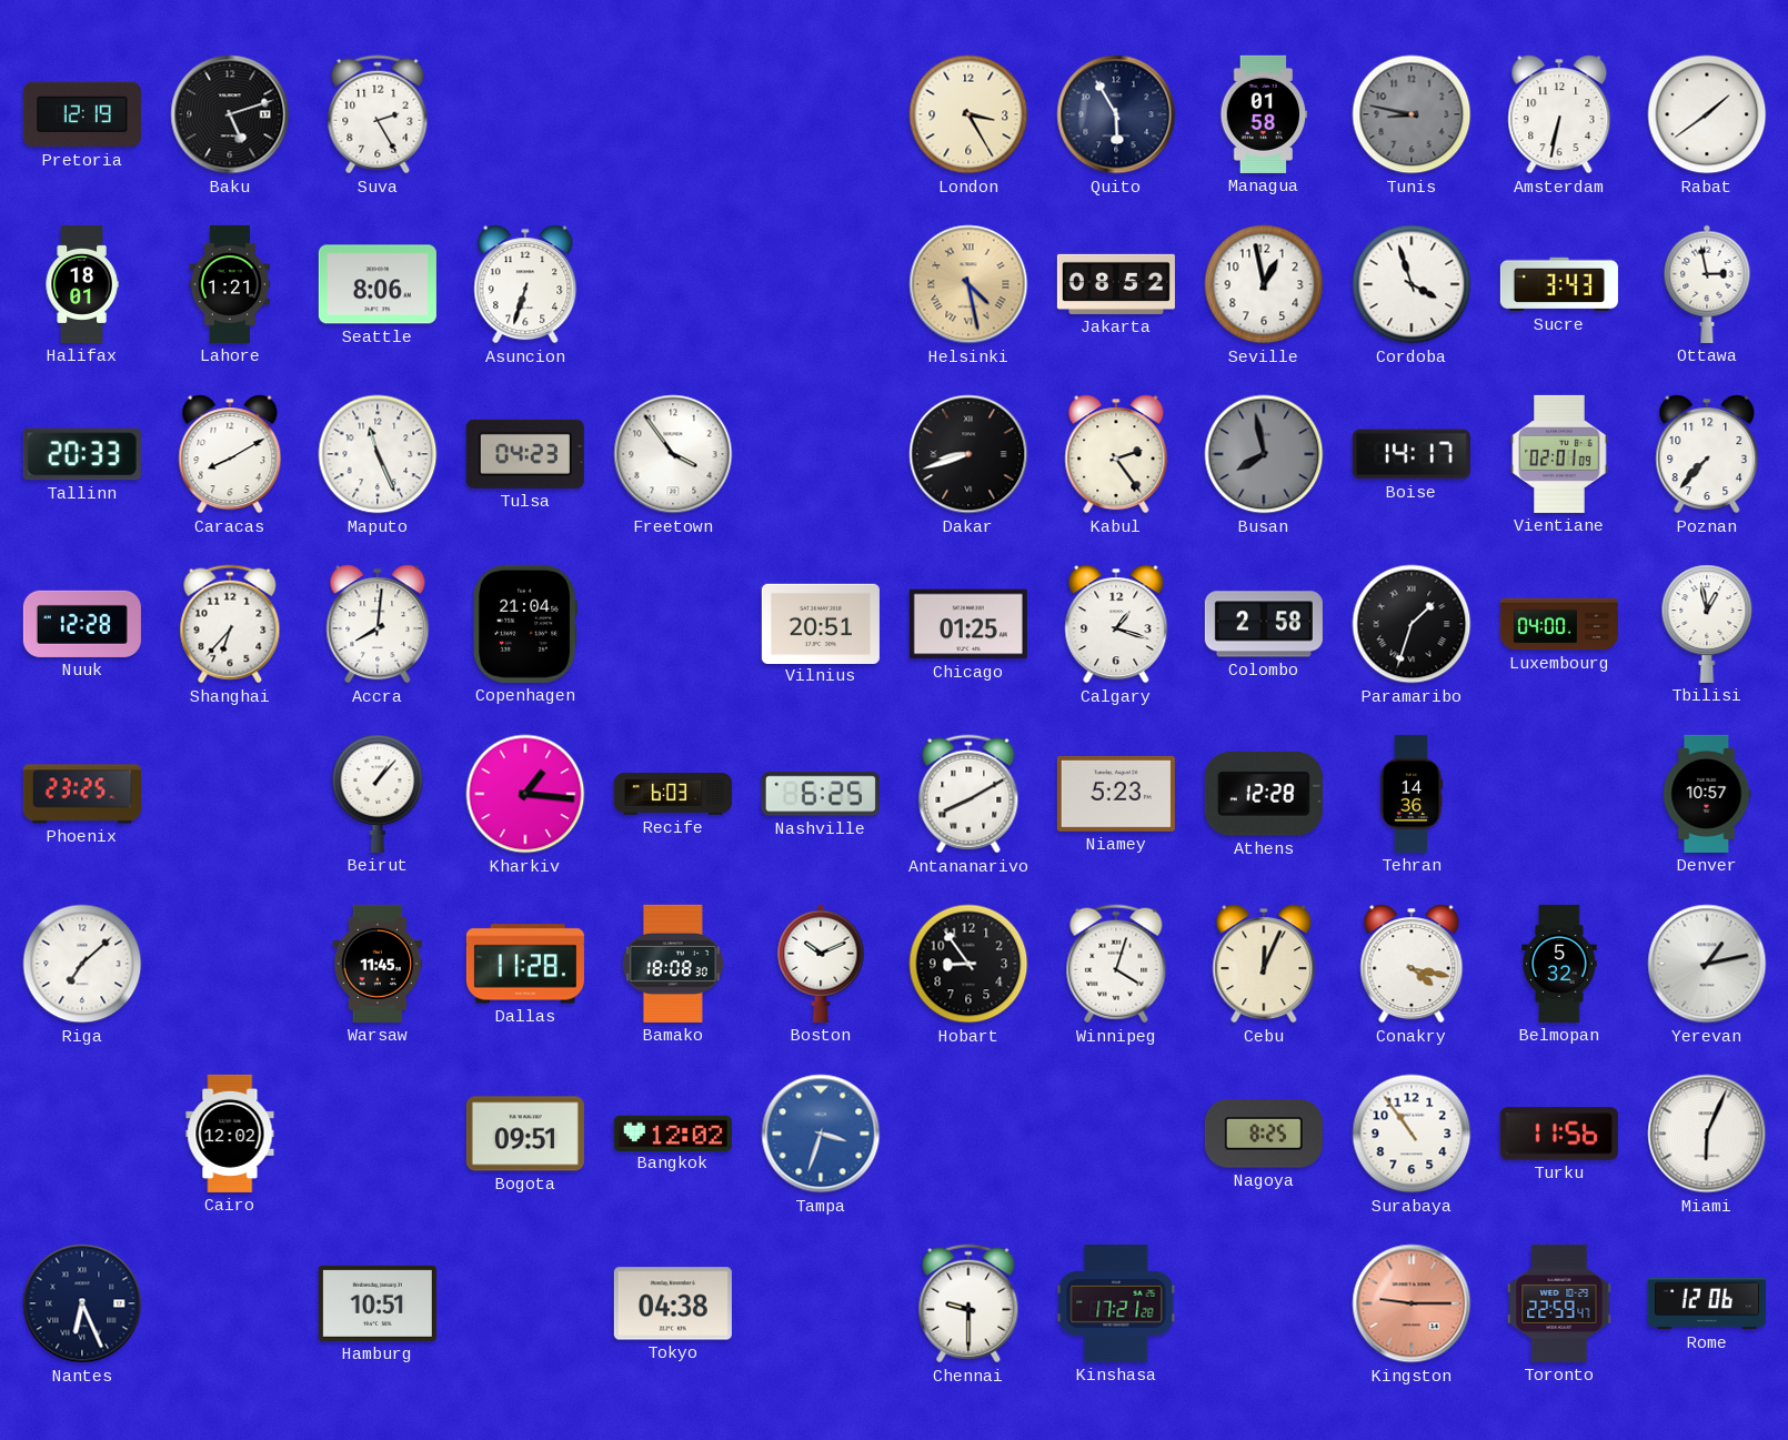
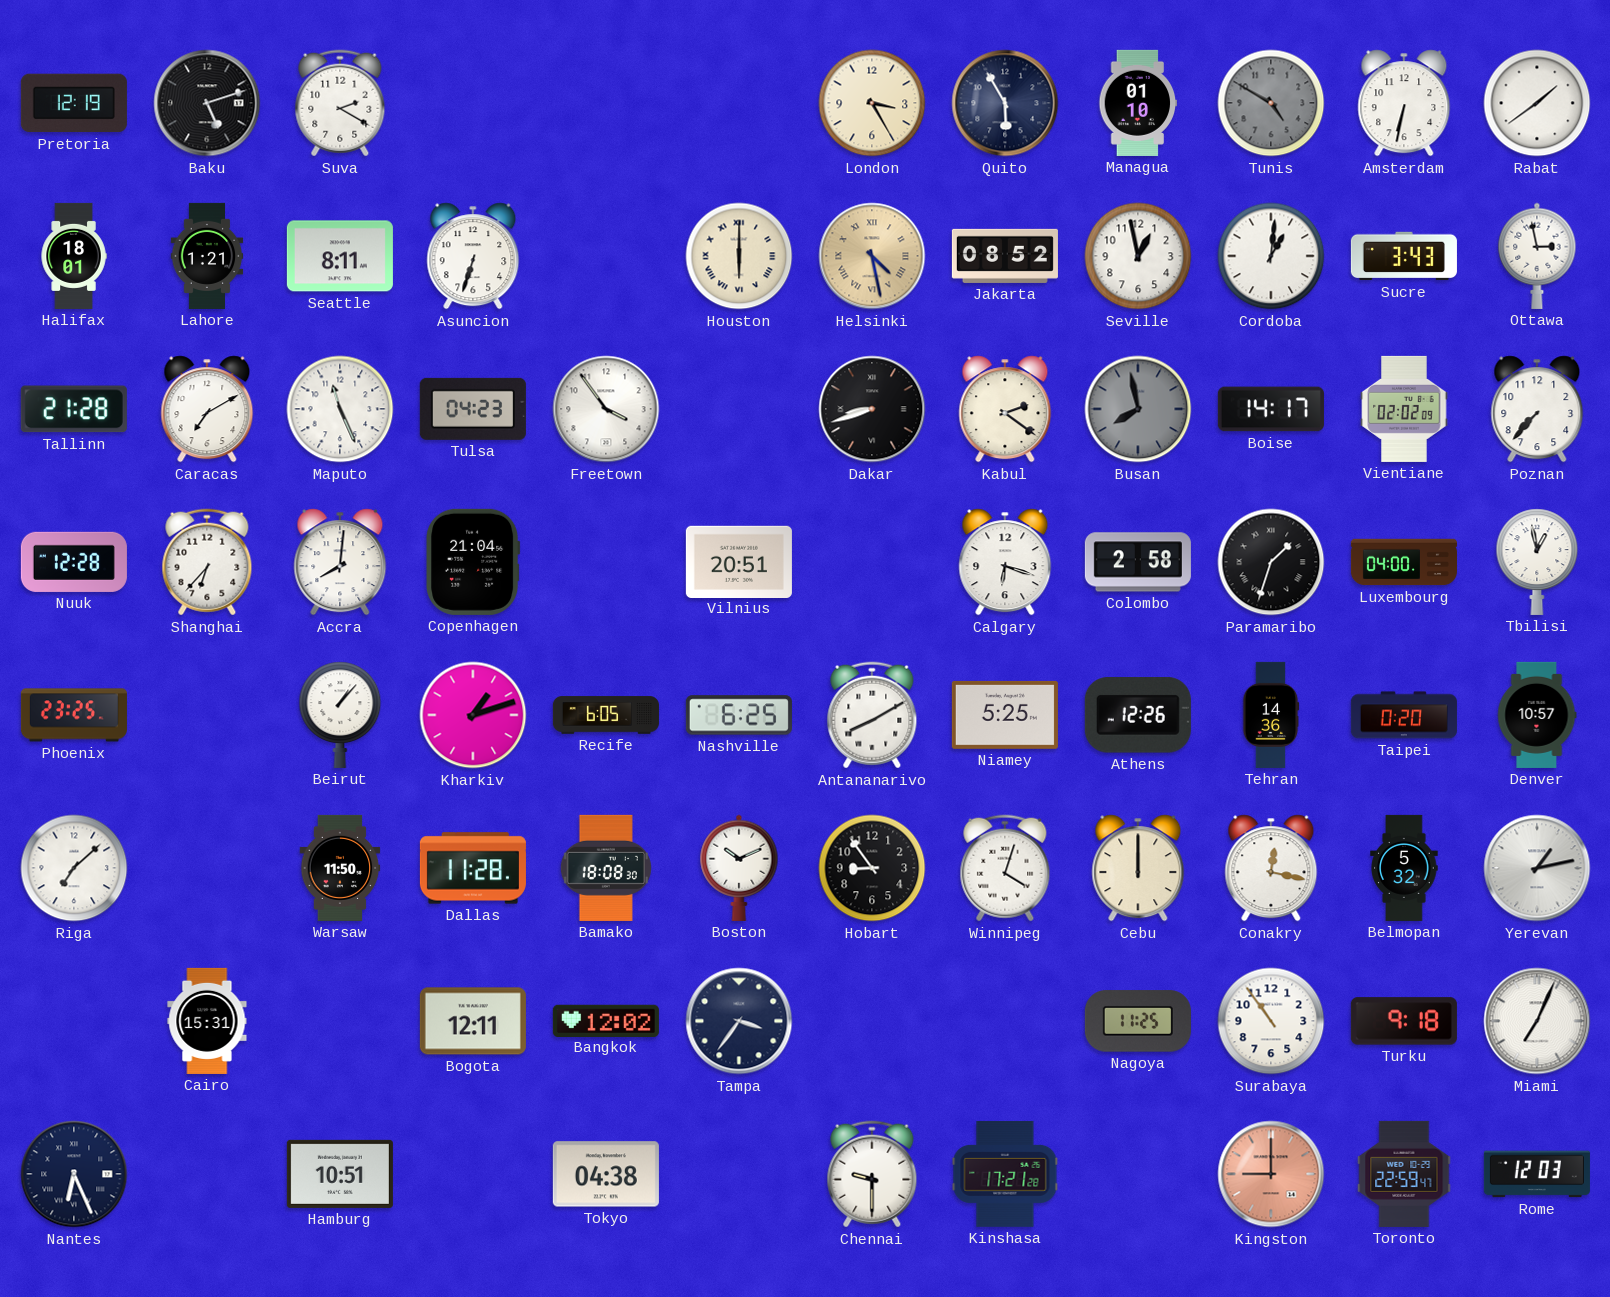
Suva: 2:25 -> 2:20
Managua: 01:58 -> 01:10
Tunis: 8:47 -> 4:50
Seattle: 8:06 -> 8:11
Houston: none -> 6:00
Cordoba: 3:57 -> 1:01
Tallinn: 20:33 -> 21:28
Caracas: 8:10 -> 7:10
Kabul: 2:24 -> 2:21
Vientiane: 02:01 -> 02:02
Chicago: 01:25 -> none
Calgary: 1:18 -> 6:18
Kharkiv: 1:16 -> 1:12
Recife: 6:03 -> 6:05
Niamey: 5:23 -> 5:25
Athens: 12:28 -> 12:26
Taipei: none -> 0:20
Warsaw: 11:45 -> 11:50
Cebu: 12:04 -> 12:00
Conakry: 4:17 -> 12:17
Cairo: 12:02 -> 15:31
Bogota: 09:51 -> 12:11
Tampa: 3:33 -> 3:36
Tampa dial: blue -> navy
Nagoya: 8:25 -> 11:25
Turku: 11:56 -> 9:18
Miami: 6:04 -> 7:04
Kingston: 9:15 -> 9:00
Rome: 12:06 -> 12:03
